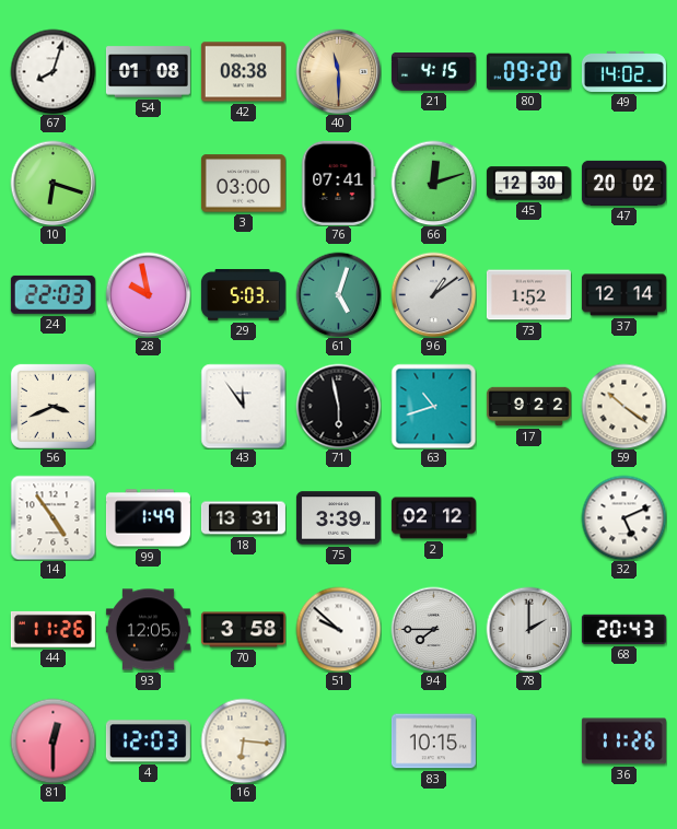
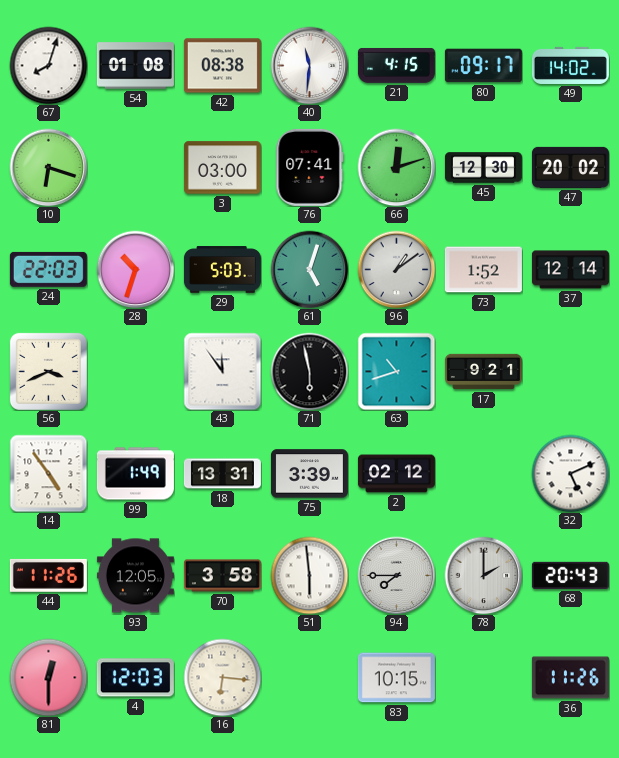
40: 11:30 -> 11:31
40 dial: champagne -> white
80: 09:20 -> 09:17
28: 9:58 -> 10:33
17: 9:22 -> 9:21
59: 10:21 -> none
51: 9:52 -> 5:59
